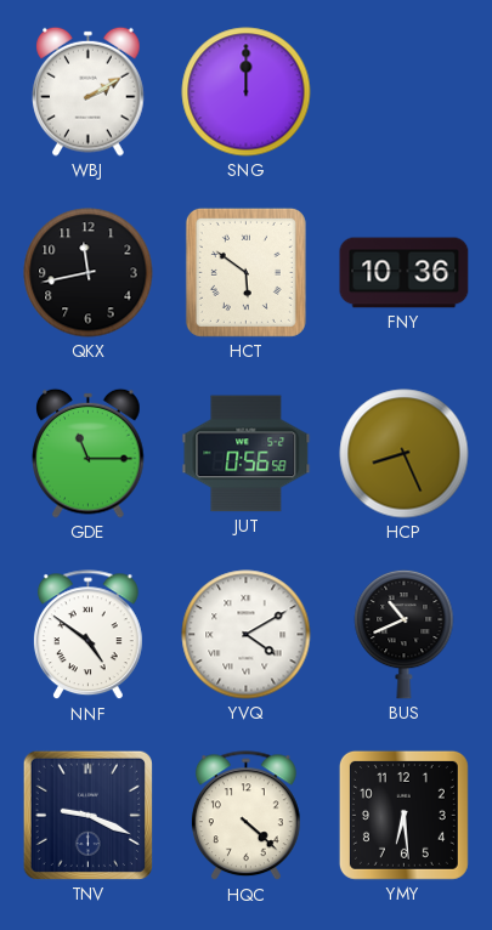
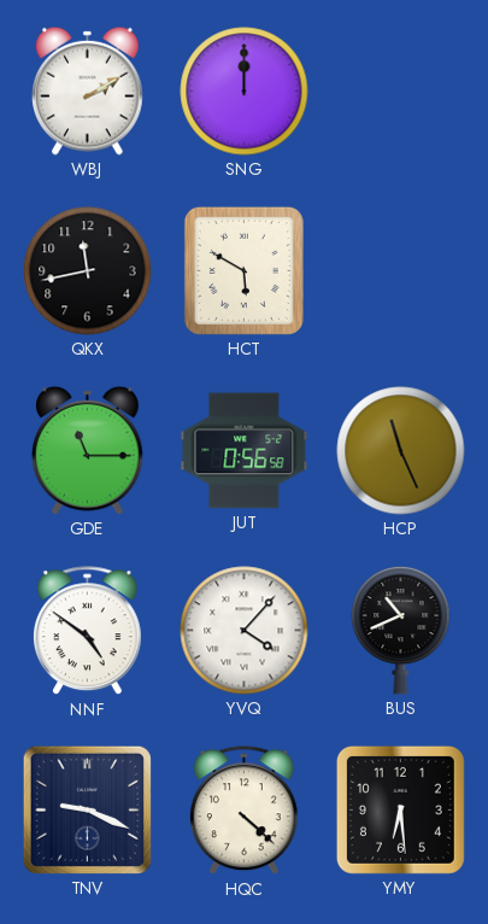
HCT: 5:51 -> 5:50
FNY: 10:36 -> none
HCP: 8:26 -> 11:26
YVQ: 4:10 -> 4:07
